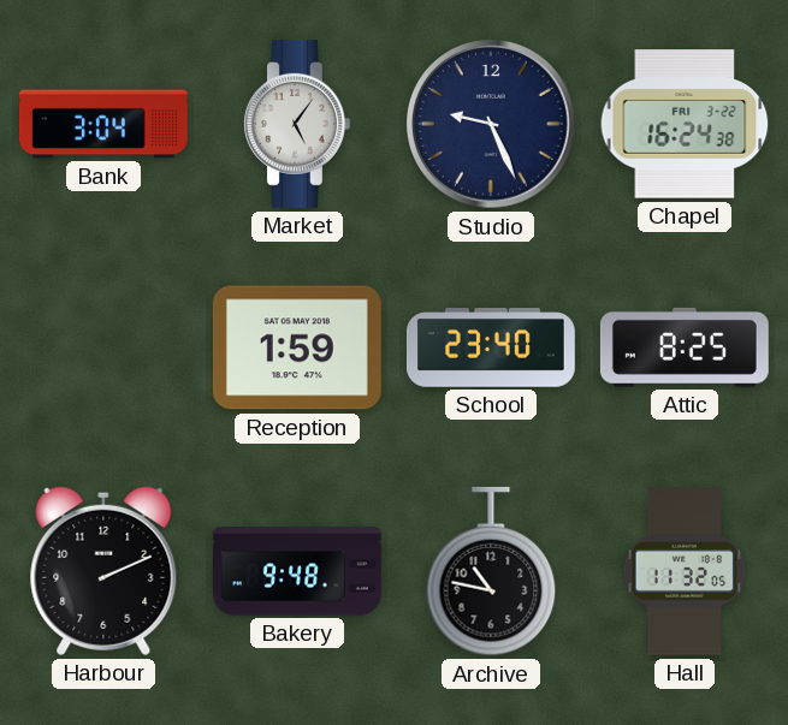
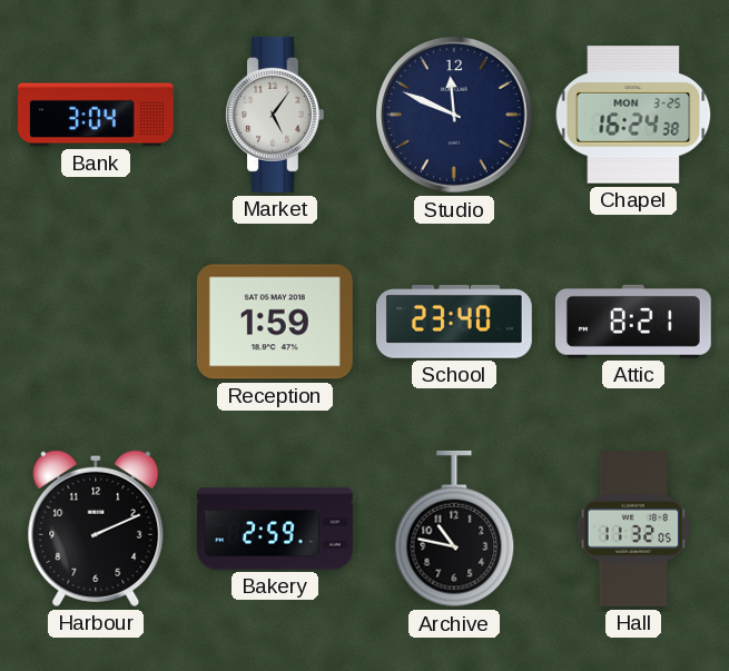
Studio: 9:26 -> 11:49
Chapel date: FRI 3-22 -> MON 3-25
Attic: 8:25 -> 8:21
Bakery: 9:48 -> 2:59
